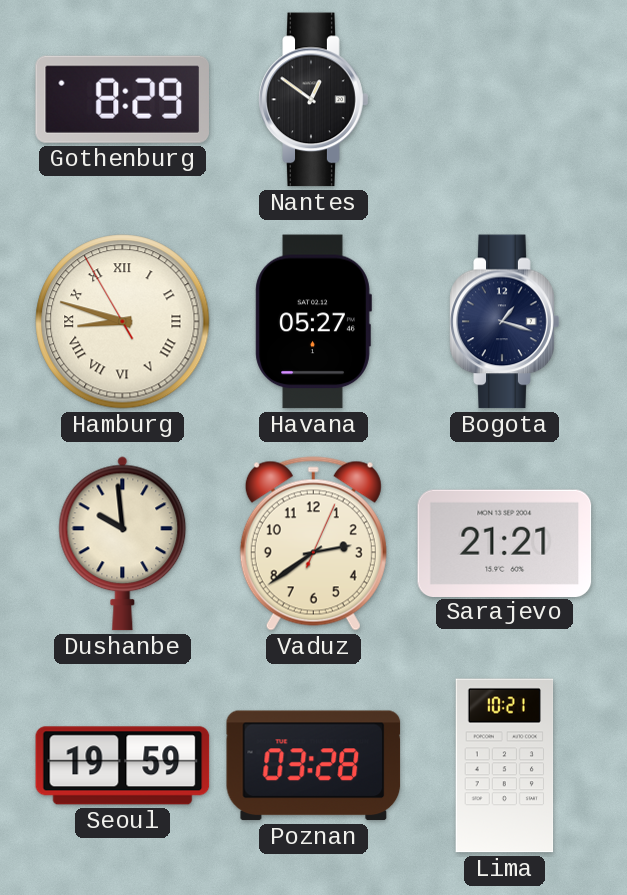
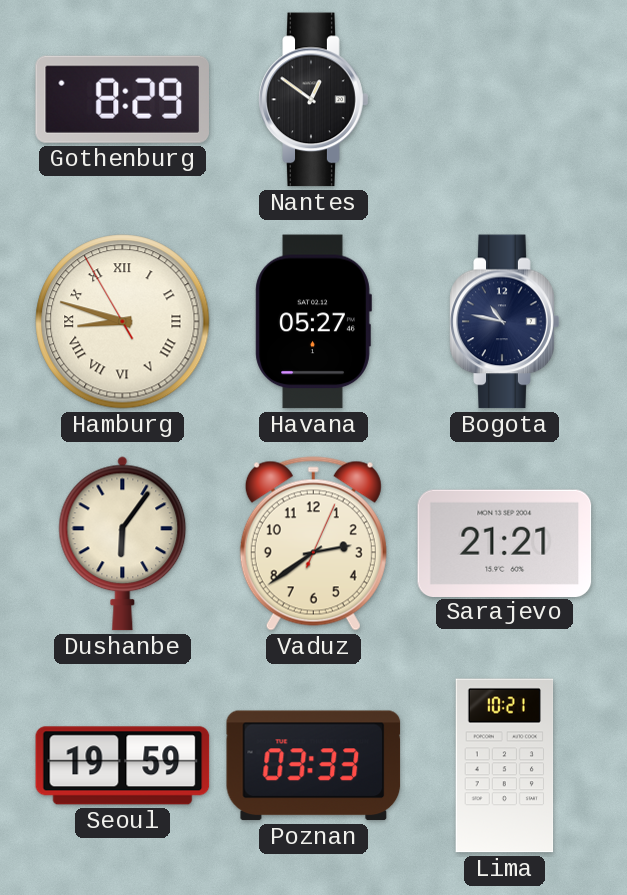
Bogota: 1:18 -> 10:47
Dushanbe: 9:59 -> 6:06
Poznan: 03:28 -> 03:33
